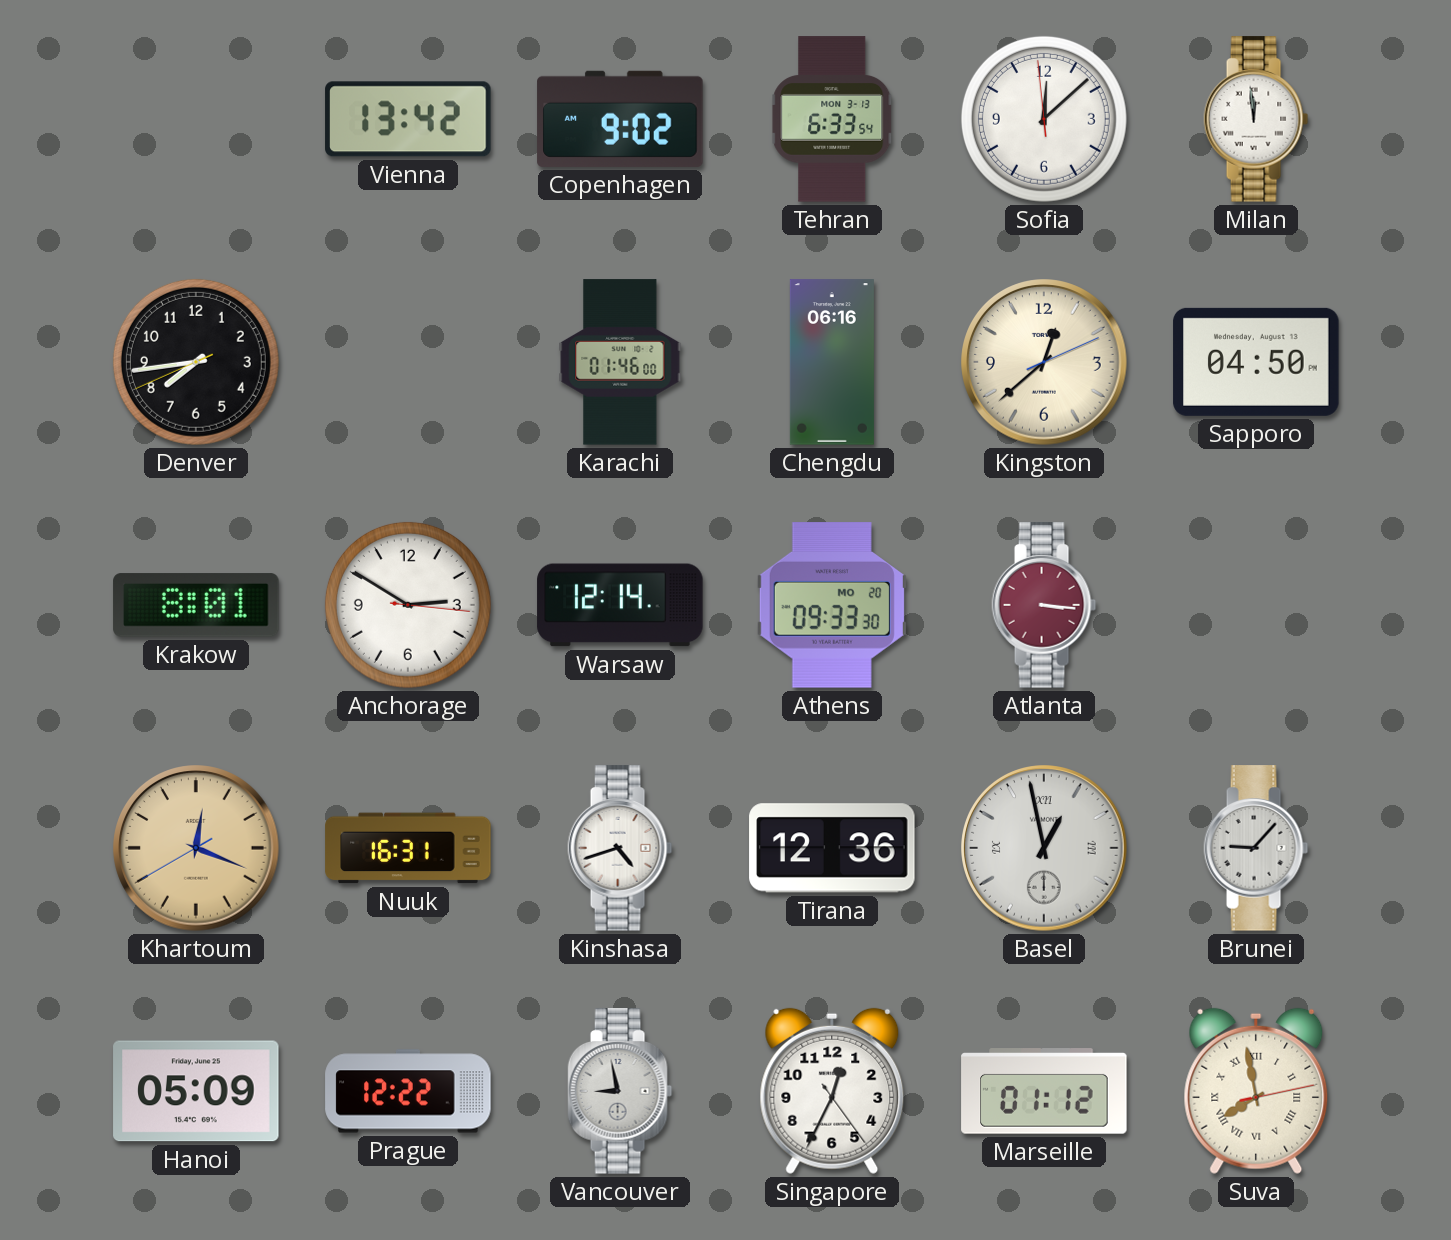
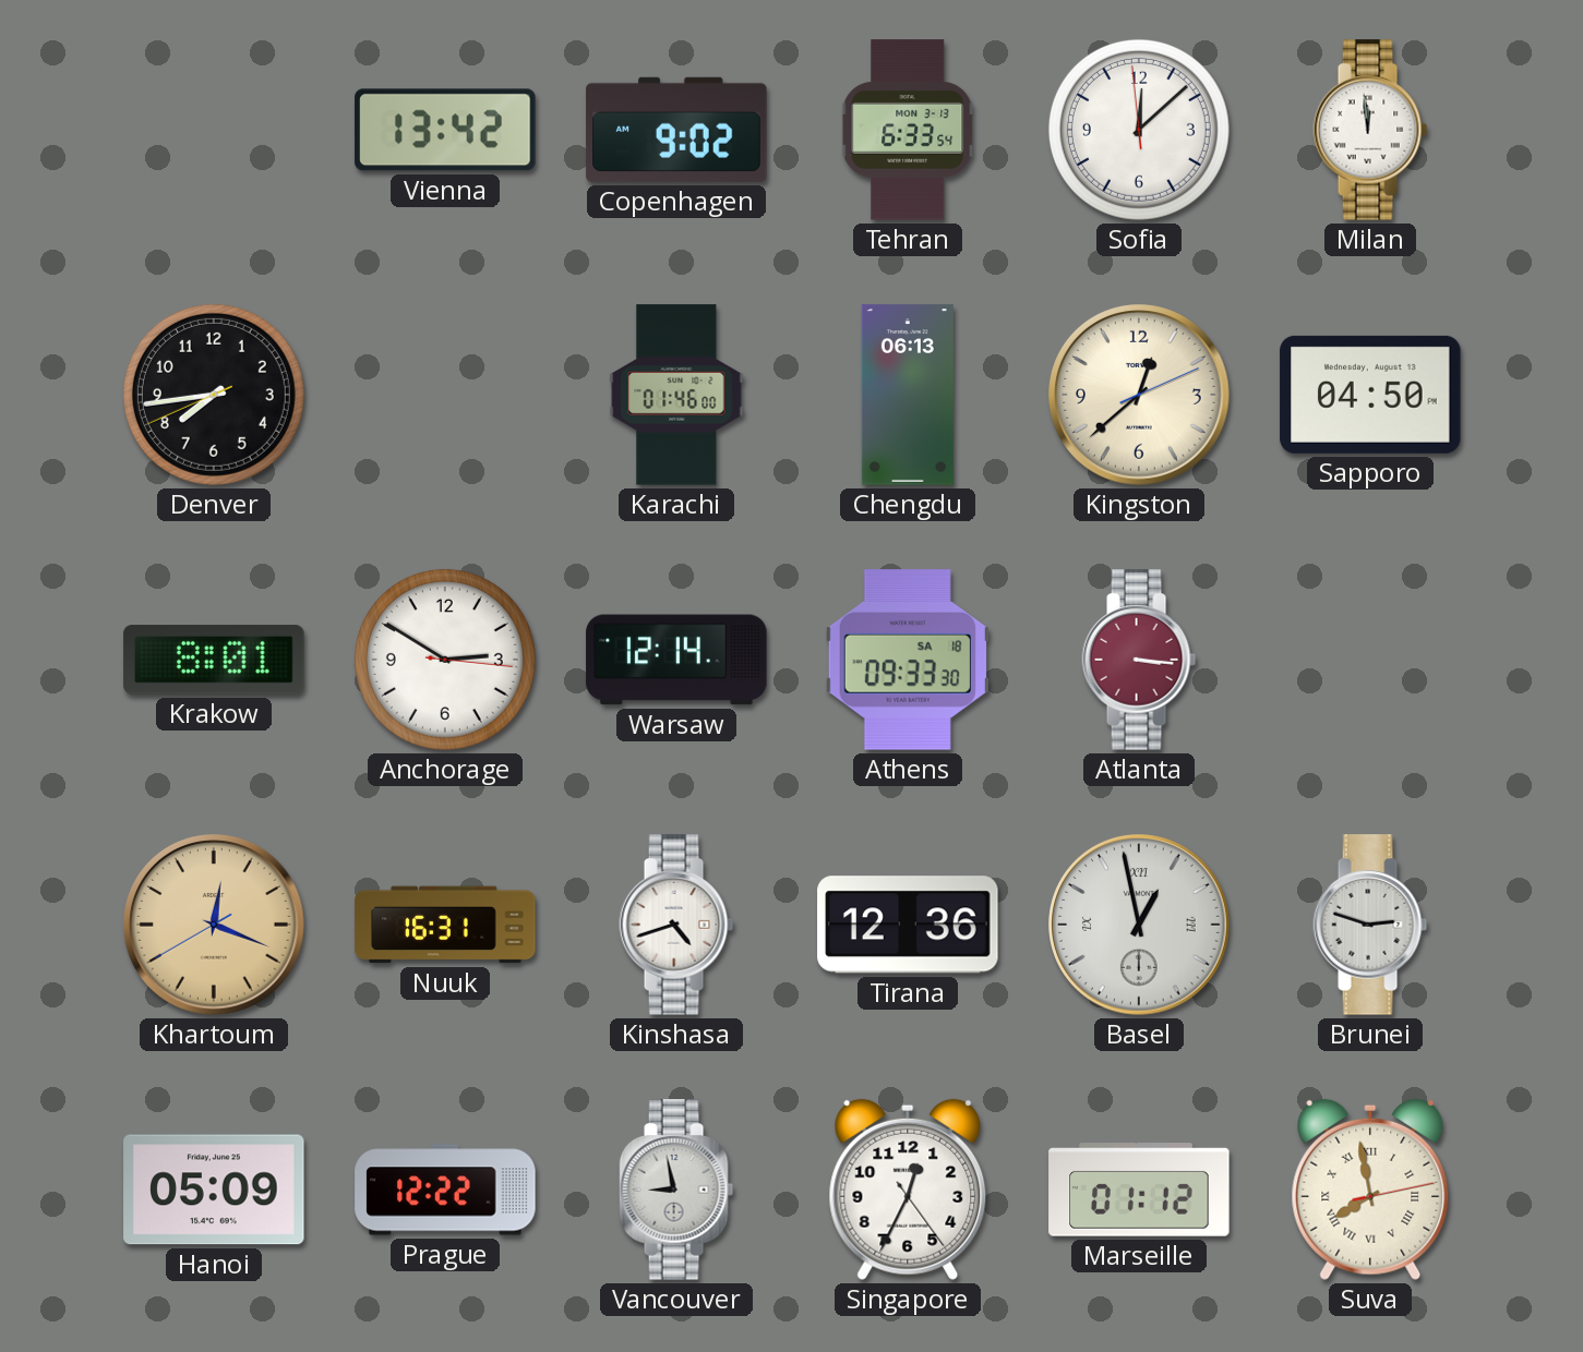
Chengdu: 06:16 -> 06:13
Athens date: MO 20 -> SA 18
Brunei: 9:07 -> 2:48
